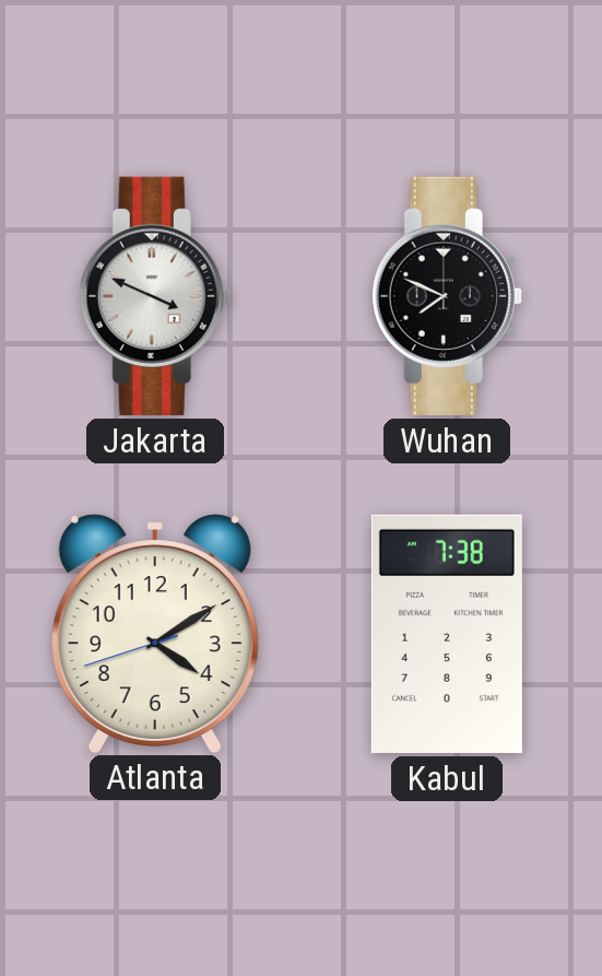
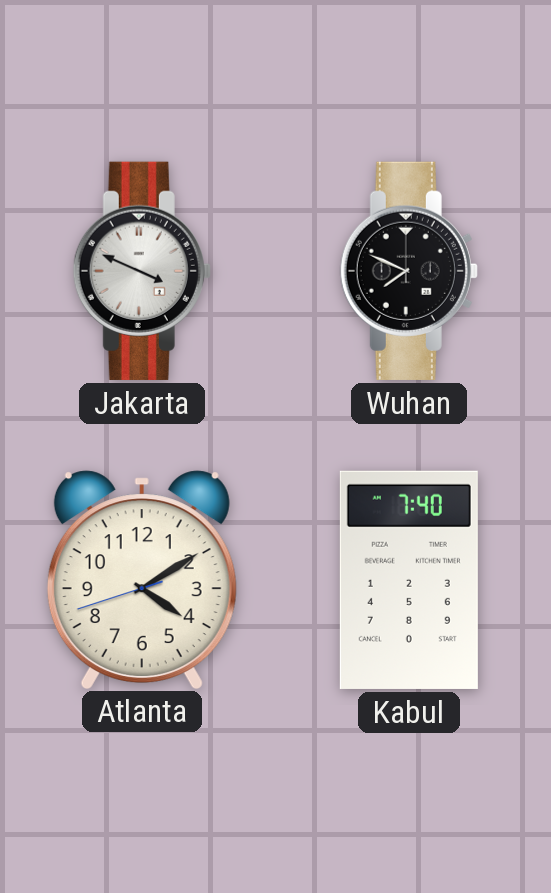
Kabul: 7:38 -> 7:40
